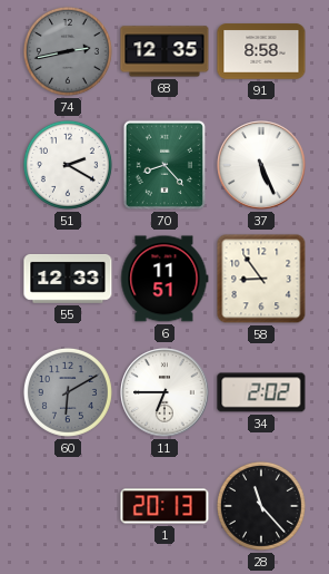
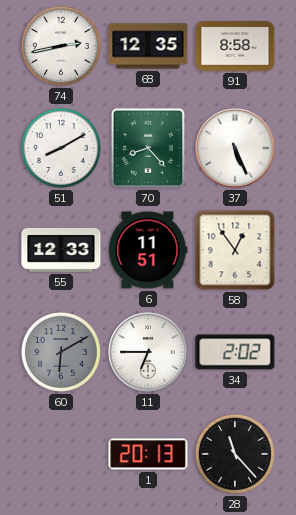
74 dial: grey -> white
51: 2:20 -> 8:10
58: 8:54 -> 12:54
